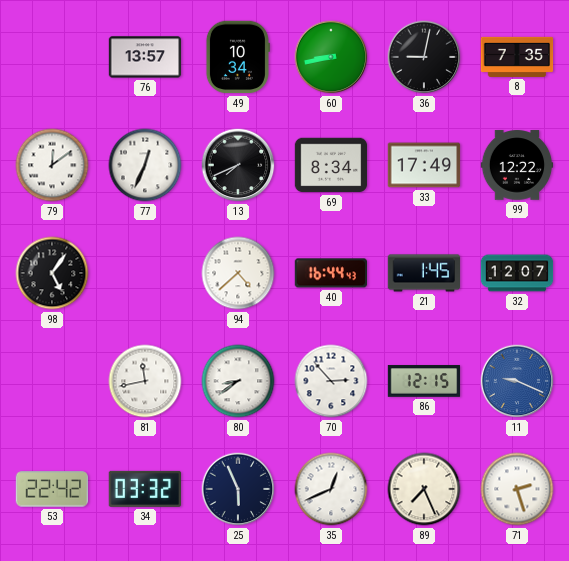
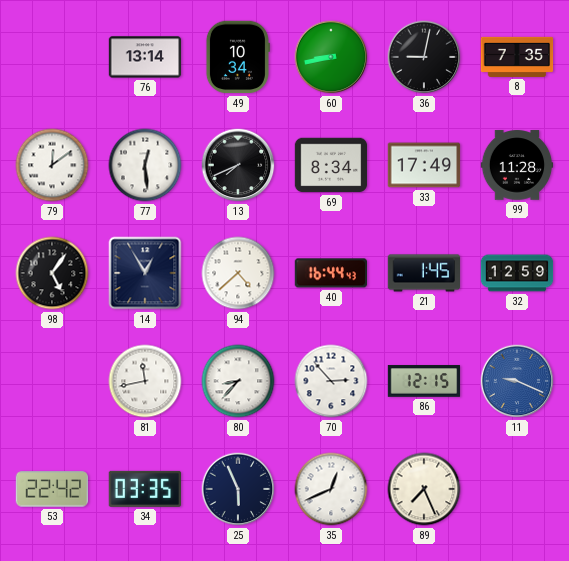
76: 13:57 -> 13:14
77: 12:34 -> 12:29
99: 12:22 -> 11:28
14: none -> 12:55
32: 12:07 -> 12:59
80: 8:39 -> 8:37
34: 03:32 -> 03:35
71: 2:27 -> none
